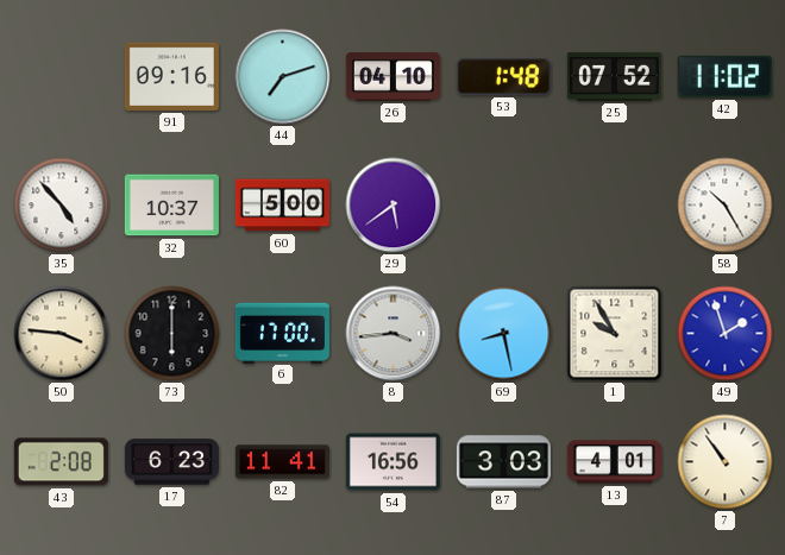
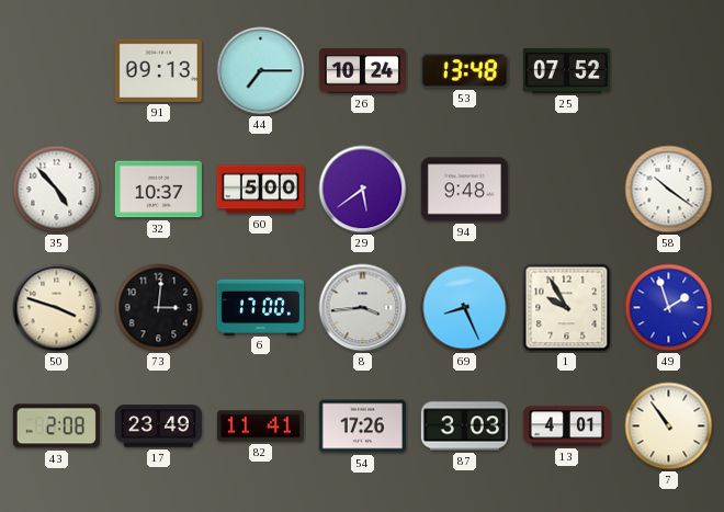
91: 09:16 -> 09:13
44: 7:12 -> 7:15
26: 04:10 -> 10:24
53: 1:48 -> 13:48
42: 11:02 -> none
94: none -> 9:48
58: 10:25 -> 10:21
50: 3:46 -> 3:48
73: 6:00 -> 3:01
69: 8:28 -> 8:26
17: 6:23 -> 23:49
54: 16:56 -> 17:26
